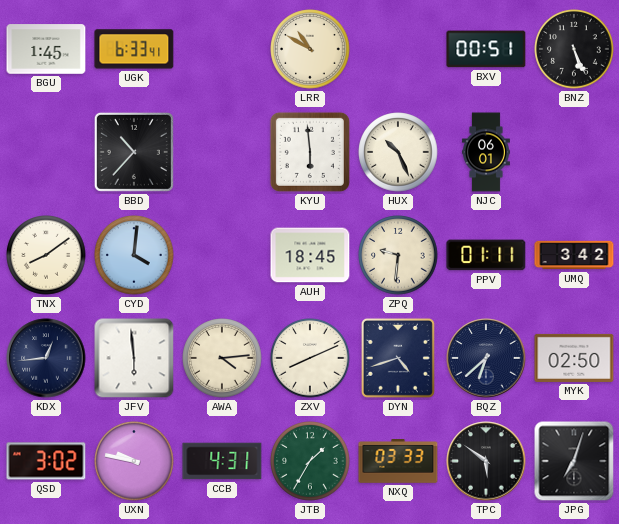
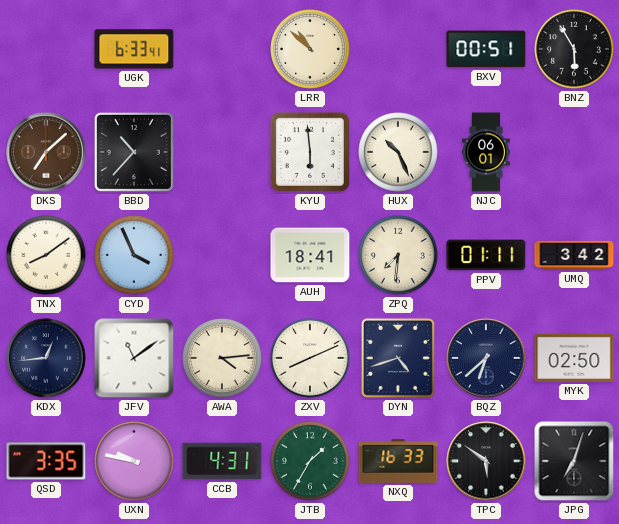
BGU: 1:45 -> none
LRR: 10:50 -> 10:52
BNZ: 5:26 -> 5:55
DKS: none -> 7:08
CYD: 4:01 -> 3:56
AUH: 18:45 -> 18:41
ZPQ: 9:31 -> 7:31
JFV: 5:59 -> 11:09
QSD: 3:02 -> 3:35
NXQ: 03:33 -> 16:33
